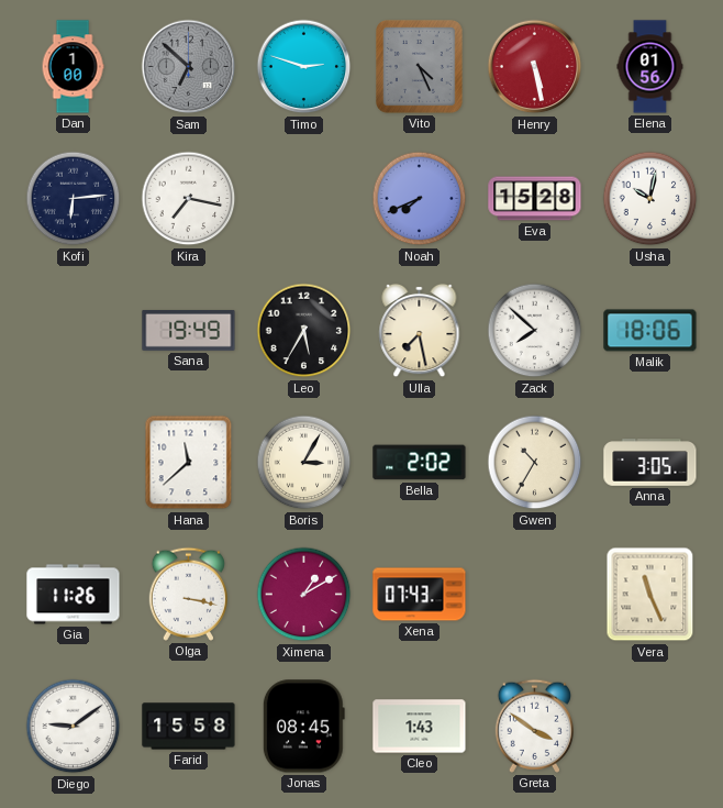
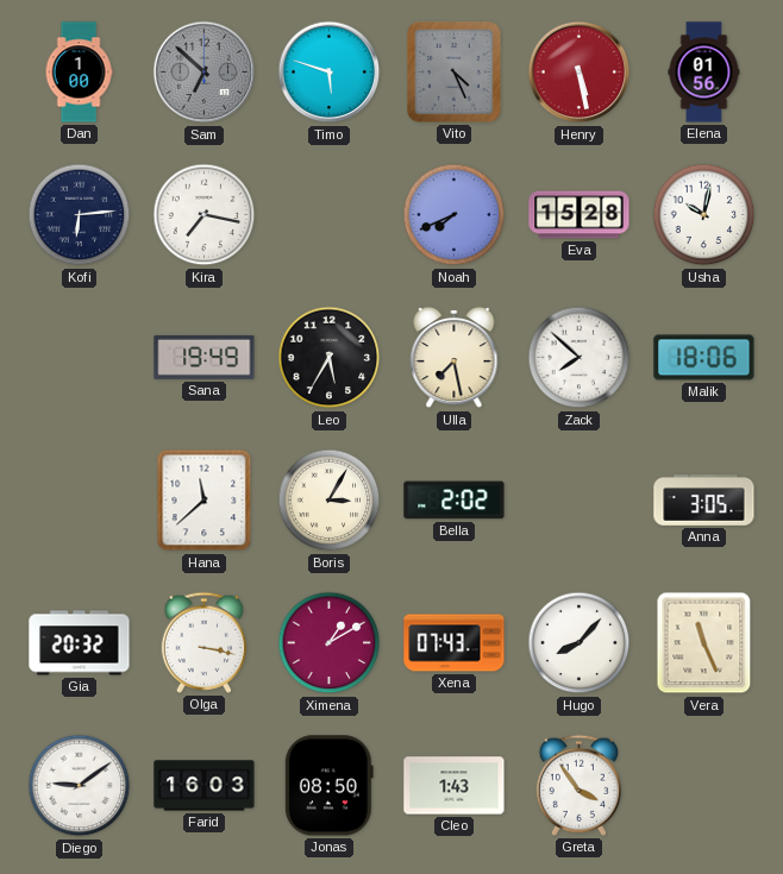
Timo: 2:48 -> 5:48
Gwen: 10:35 -> none
Gia: 11:26 -> 20:32
Hugo: none -> 8:07
Farid: 15:58 -> 16:03
Jonas: 08:45 -> 08:50
Greta: 3:51 -> 3:54
